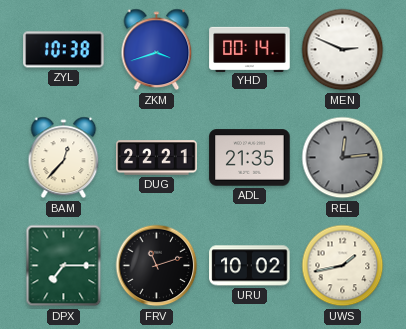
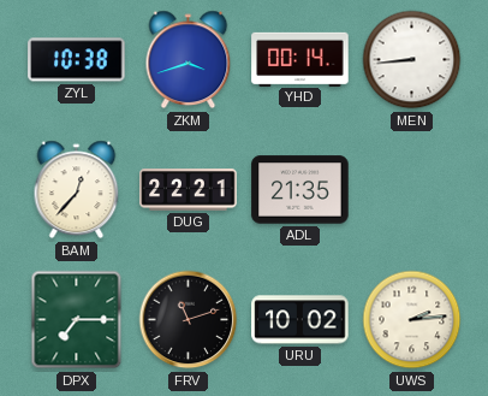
MEN: 2:49 -> 8:44
REL: 12:14 -> none
UWS: 1:43 -> 2:14
